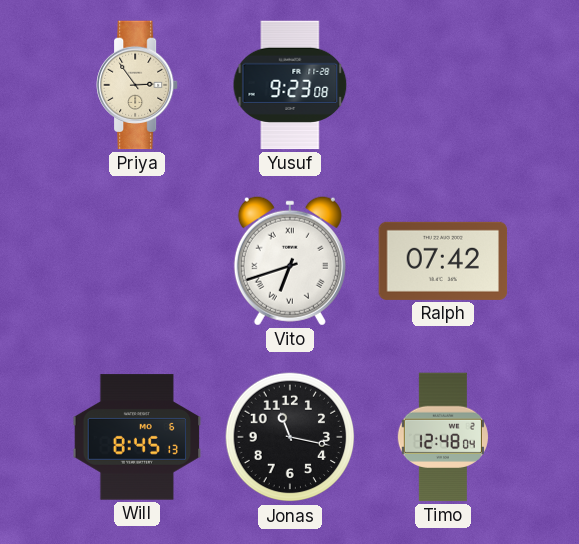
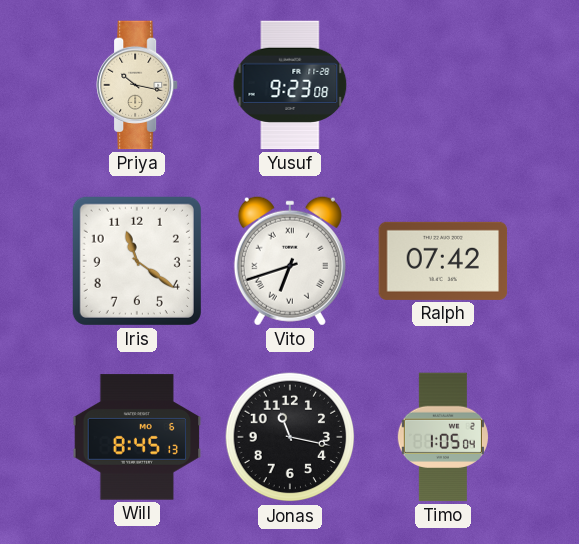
Priya: 2:54 -> 10:17
Iris: none -> 11:21
Timo: 12:48 -> 1:05
